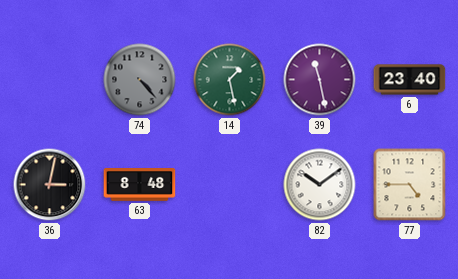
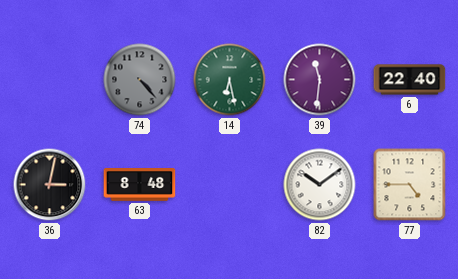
14: 1:28 -> 6:28
39: 11:28 -> 11:31
6: 23:40 -> 22:40
